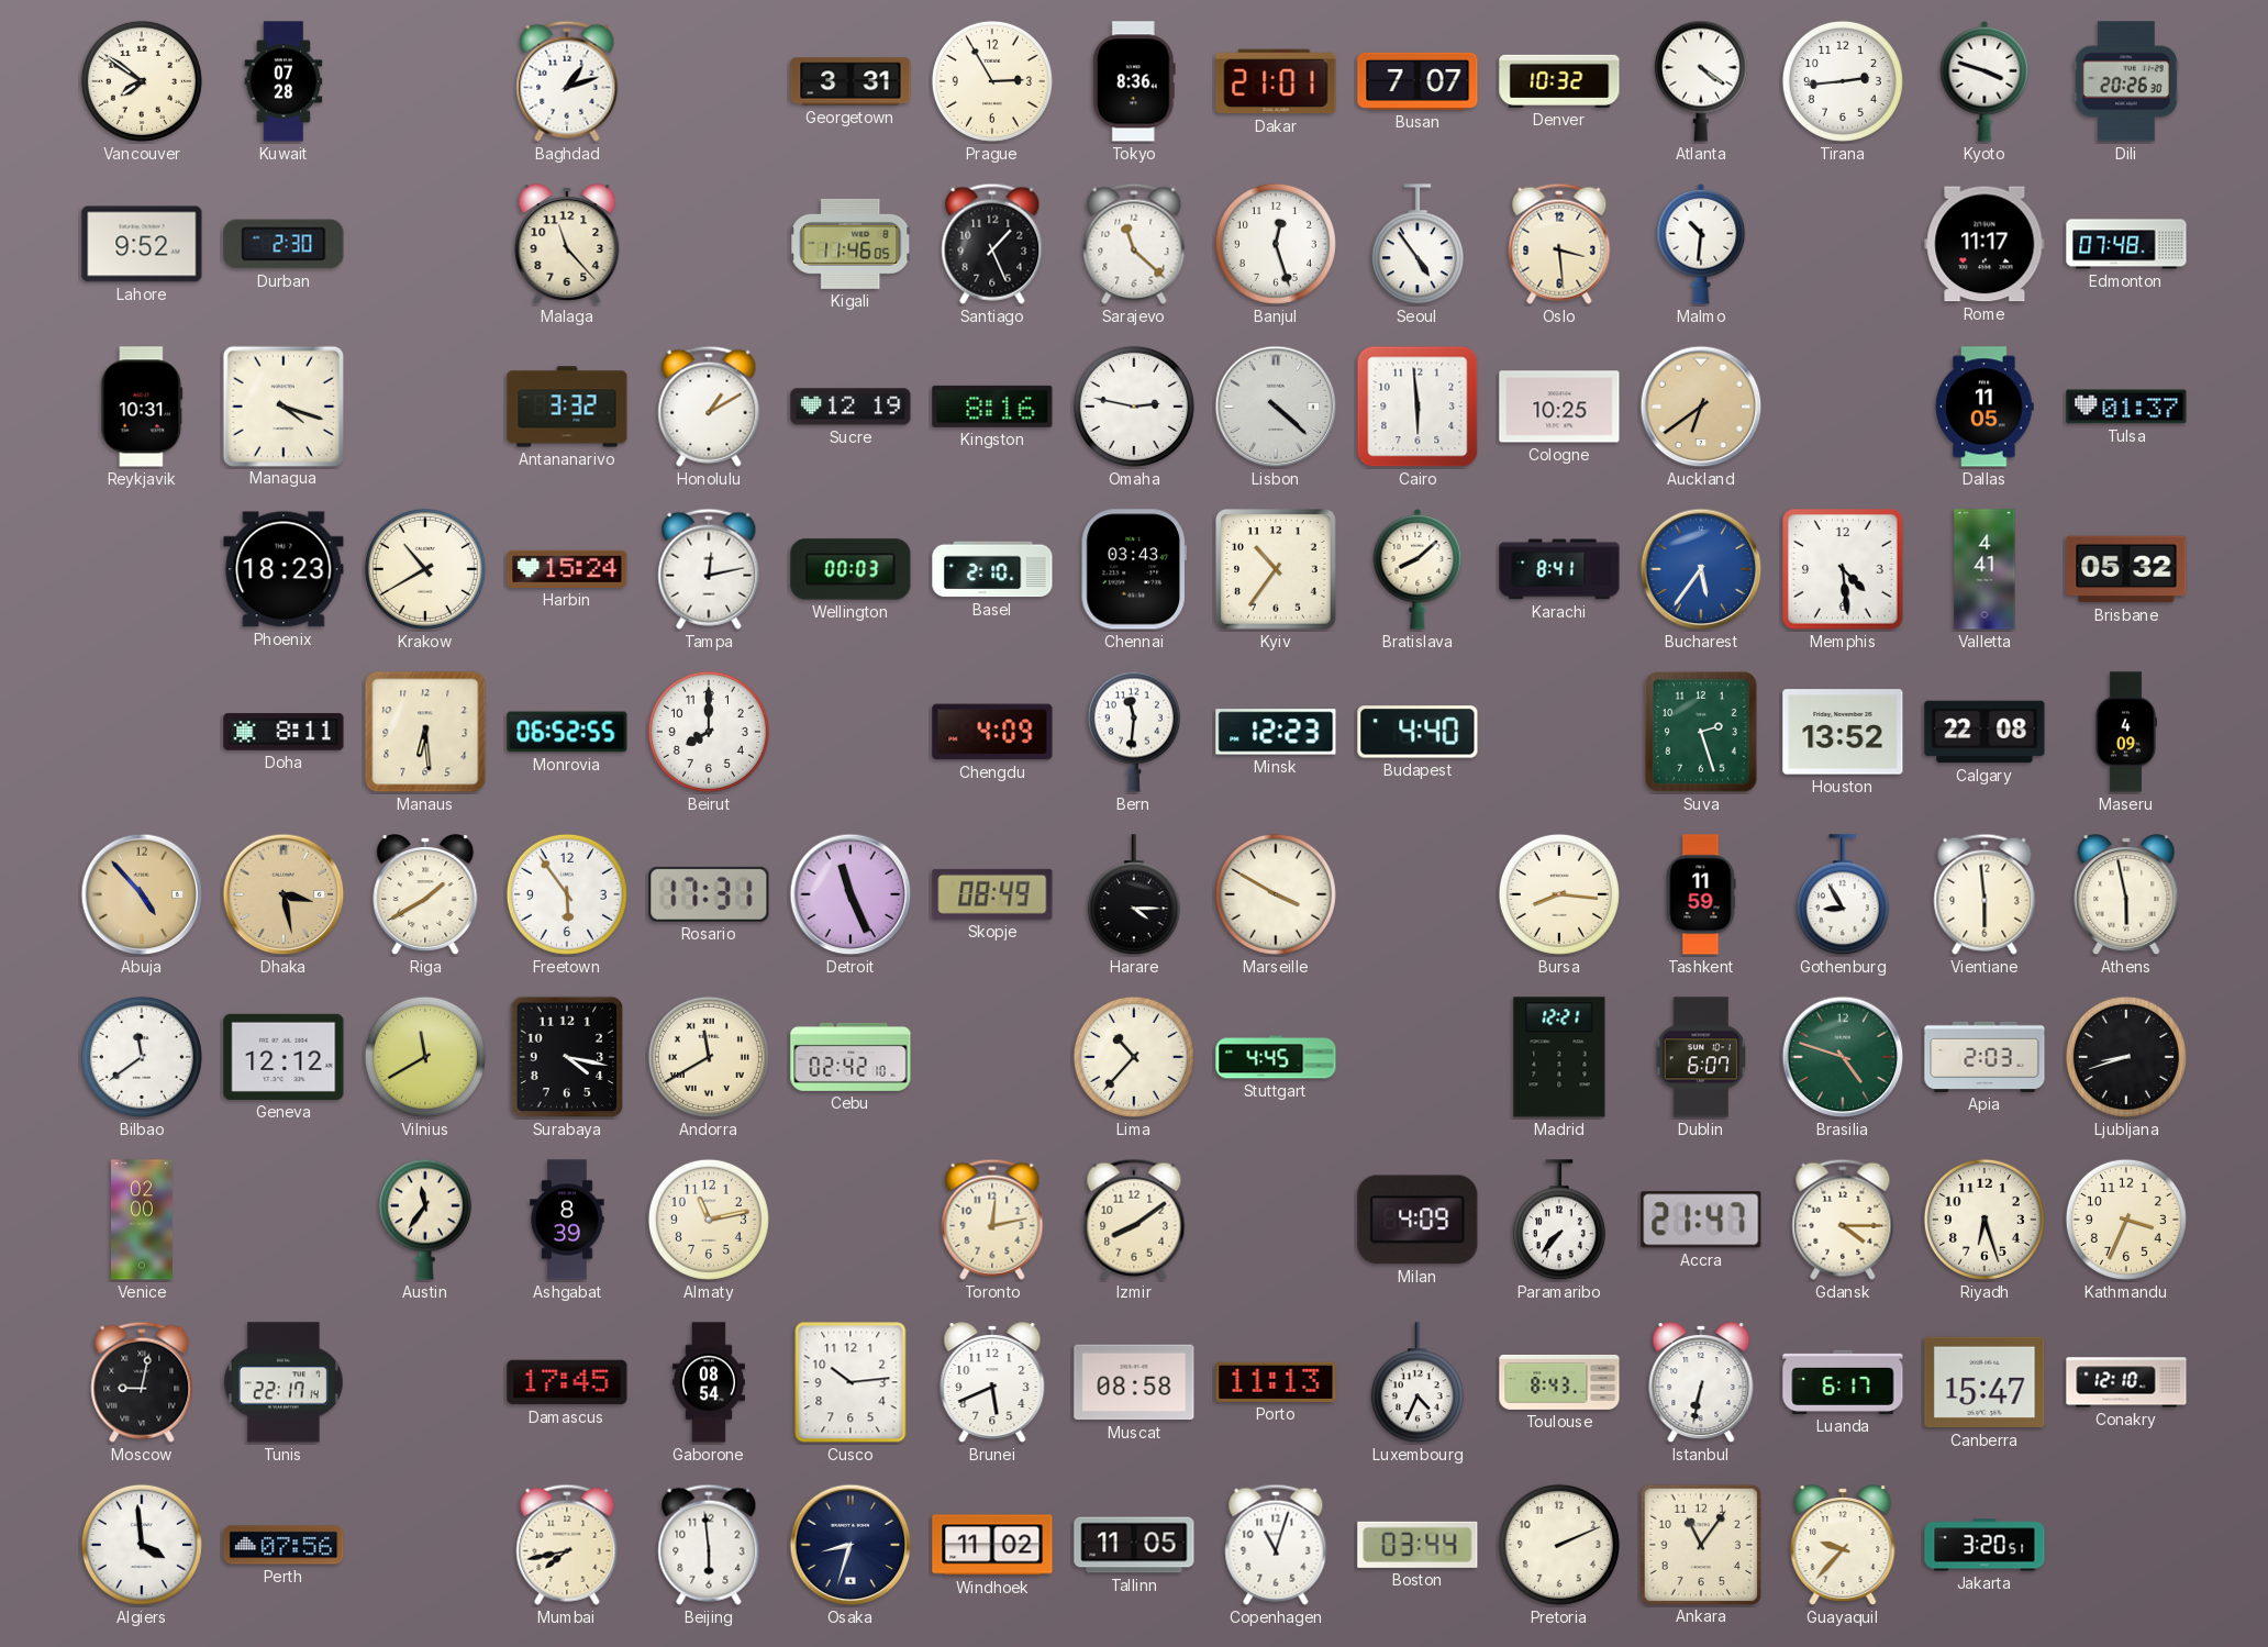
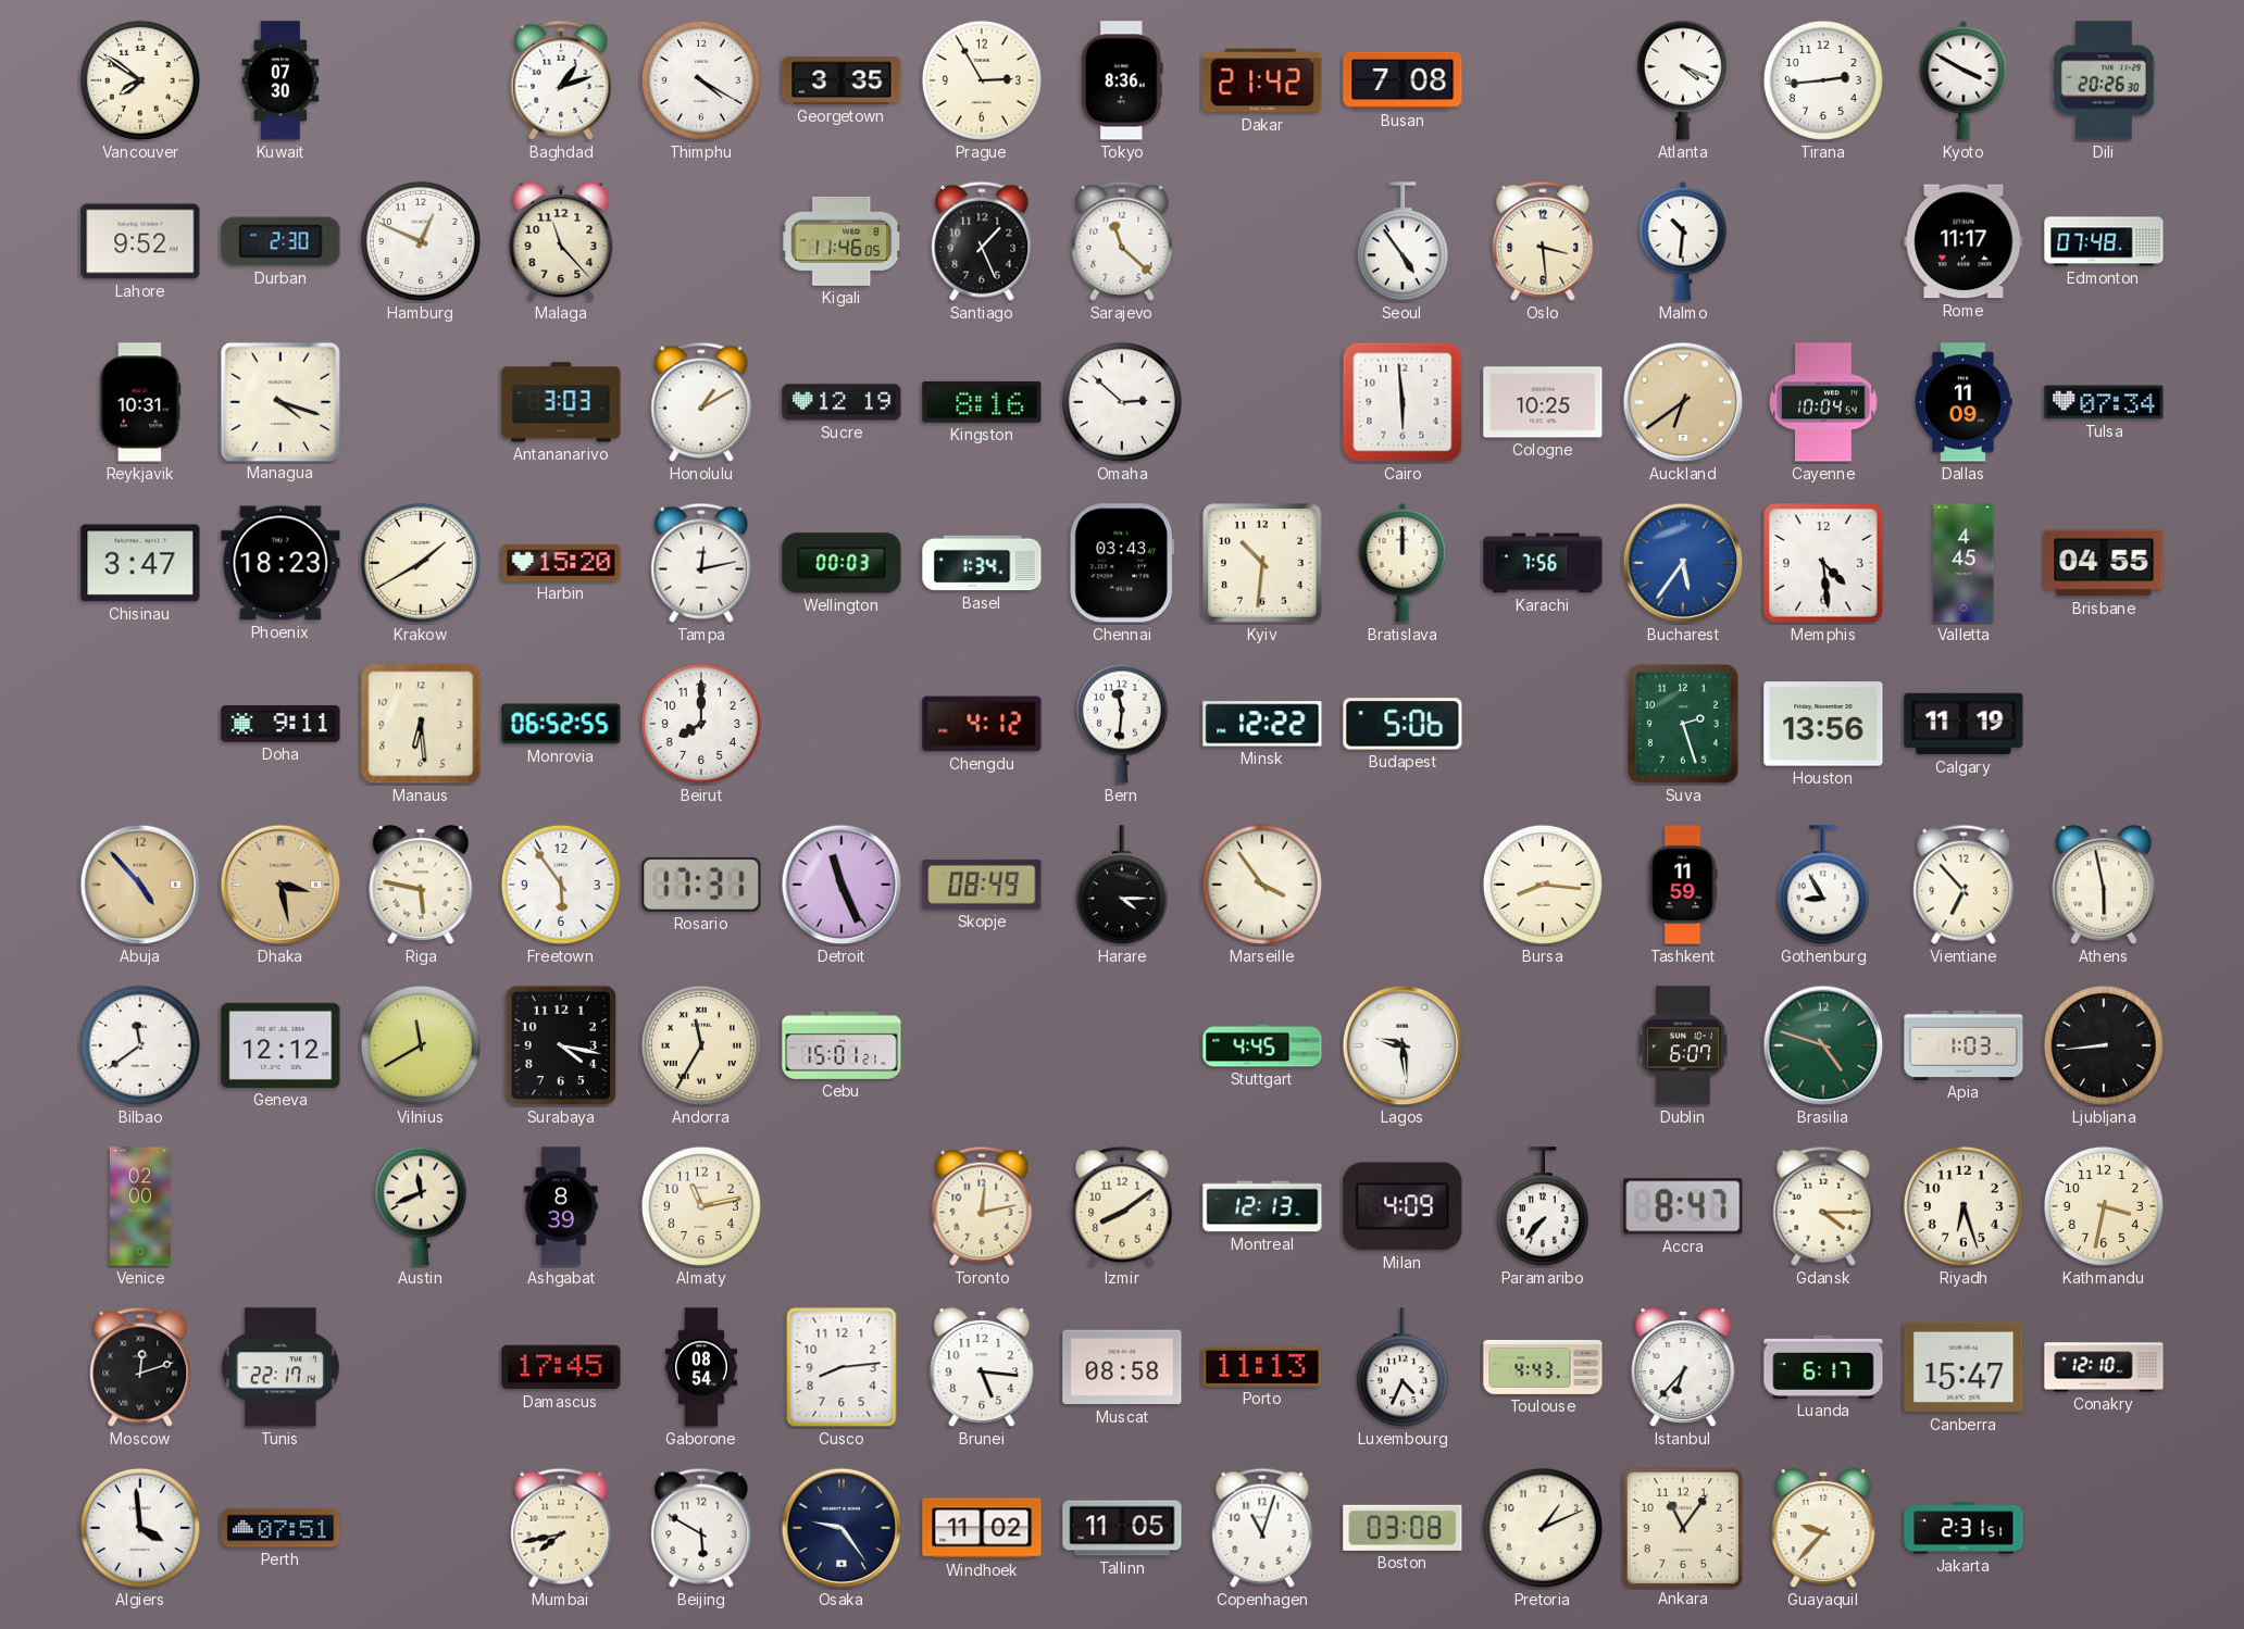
Kuwait: 07:28 -> 07:30
Thimphu: none -> 4:20
Georgetown: 3:31 -> 3:35
Dakar: 21:01 -> 21:42
Busan: 7:07 -> 7:08
Denver: 10:32 -> none
Atlanta: 4:21 -> 4:19
Kyoto: 3:48 -> 3:50
Hamburg: none -> 12:49
Banjul: 12:27 -> none
Antananarivo: 3:32 -> 3:03
Omaha: 2:47 -> 2:52
Lisbon: 4:22 -> none
Cayenne: none -> 10:04
Dallas: 11:05 -> 11:09
Tulsa: 01:37 -> 07:34
Chisinau: none -> 3:47
Krakow: 10:40 -> 1:40
Harbin: 15:24 -> 15:20
Basel: 2:10 -> 1:34
Kyiv: 10:36 -> 10:31
Bratislava: 8:08 -> 12:00
Karachi: 8:41 -> 7:56
Valletta: 4:41 -> 4:45
Brisbane: 05:32 -> 04:55
Doha: 8:11 -> 9:11
Chengdu: 4:09 -> 4:12
Minsk: 12:23 -> 12:22
Budapest: 4:40 -> 5:06
Houston: 13:52 -> 13:56
Calgary: 22:08 -> 11:19
Maseru: 4:09 -> none
Riga: 1:40 -> 5:47
Marseille: 3:50 -> 3:54
Vientiane: 5:59 -> 6:53
Andorra: 11:40 -> 11:35
Cebu: 02:42 -> 15:01
Lima: 10:37 -> none
Lagos: none -> 9:29
Madrid: 12:21 -> none
Apia: 2:03 -> 1:03
Ljubljana: 8:42 -> 8:44
Austin: 11:36 -> 11:41
Montreal: none -> 12:13
Accra: 21:47 -> 8:47
Kathmandu: 3:34 -> 3:32
Moscow: 9:02 -> 12:12
Cusco: 10:14 -> 8:14
Brunei: 5:41 -> 5:16
Toulouse: 8:43 -> 4:43
Istanbul: 6:32 -> 6:37
Perth: 07:56 -> 07:51
Beijing: 5:59 -> 5:50
Osaka: 8:33 -> 9:24
Boston: 03:44 -> 03:08
Pretoria: 2:11 -> 1:11
Jakarta: 3:20 -> 2:31
